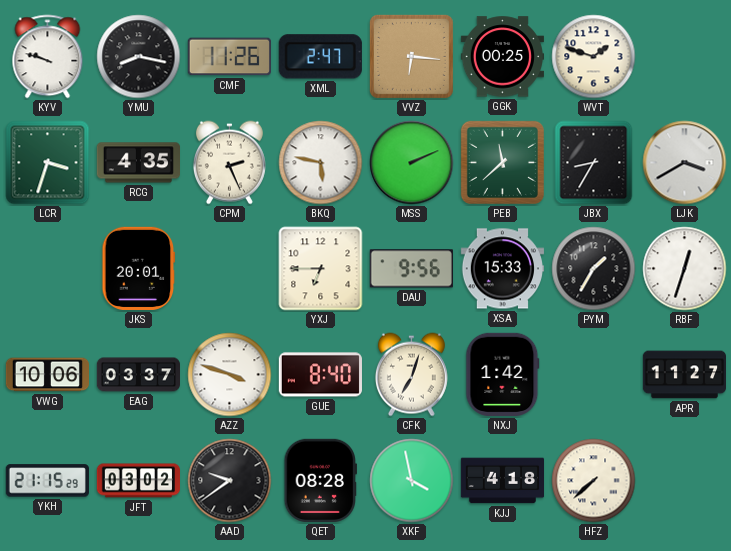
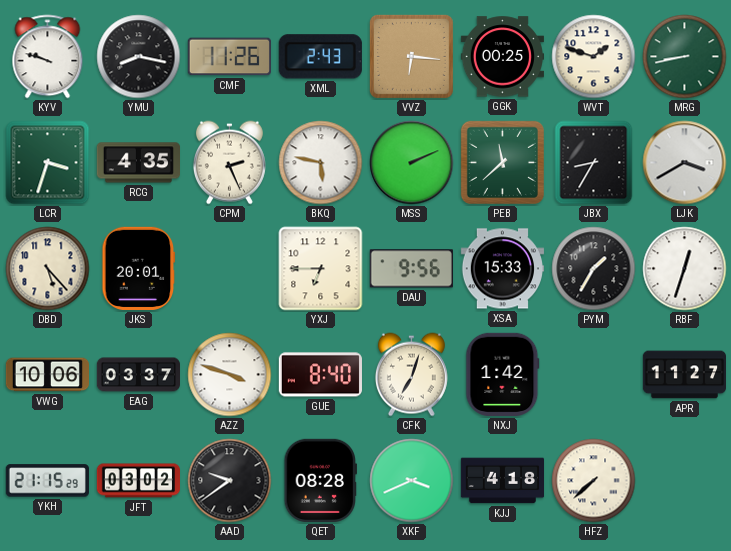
XML: 2:47 -> 2:43
MRG: none -> 8:43
DBD: none -> 5:23
XKF: 3:58 -> 3:41
